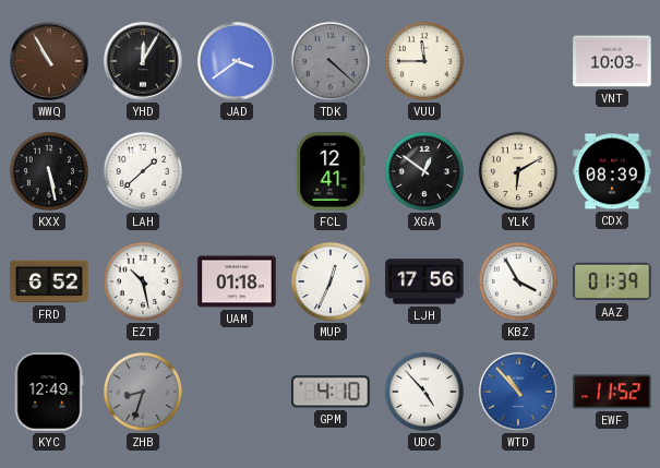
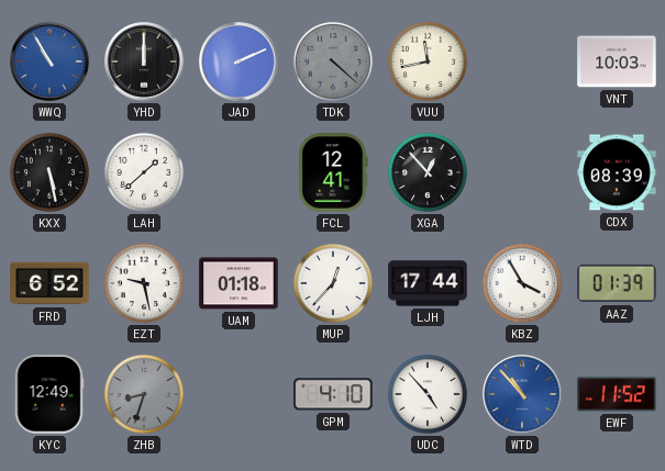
WWQ dial: brown -> blue
YHD: 12:05 -> 12:00
JAD: 3:39 -> 2:11
VUU: 11:45 -> 11:43
XGA: 12:51 -> 12:53
YLK: 6:10 -> none
EZT: 10:28 -> 9:28
MUP: 12:34 -> 12:37
LJH: 17:56 -> 17:44
